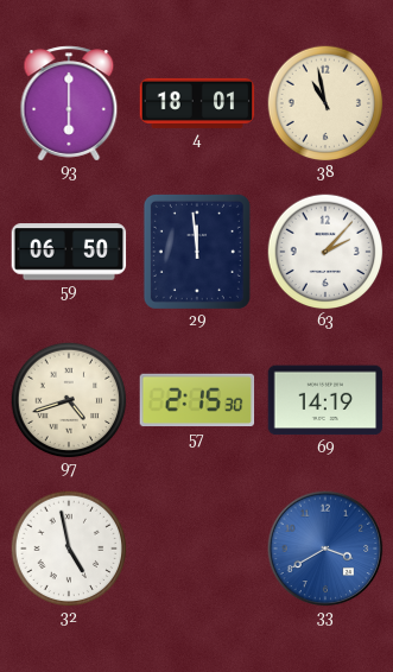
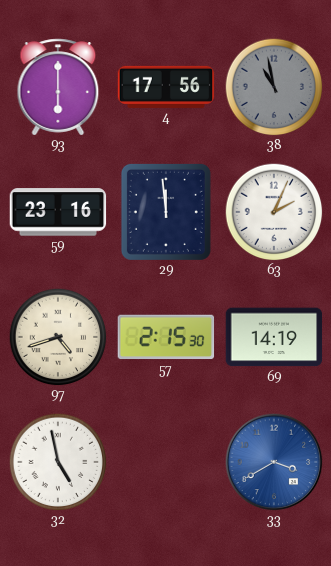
4: 18:01 -> 17:56
38 dial: cream -> grey
59: 06:50 -> 23:16
63: 2:07 -> 2:04
